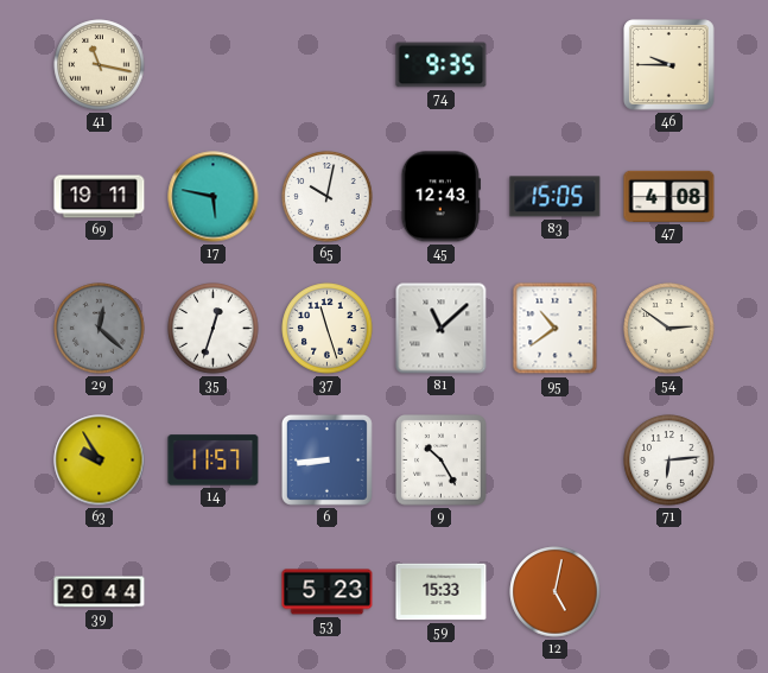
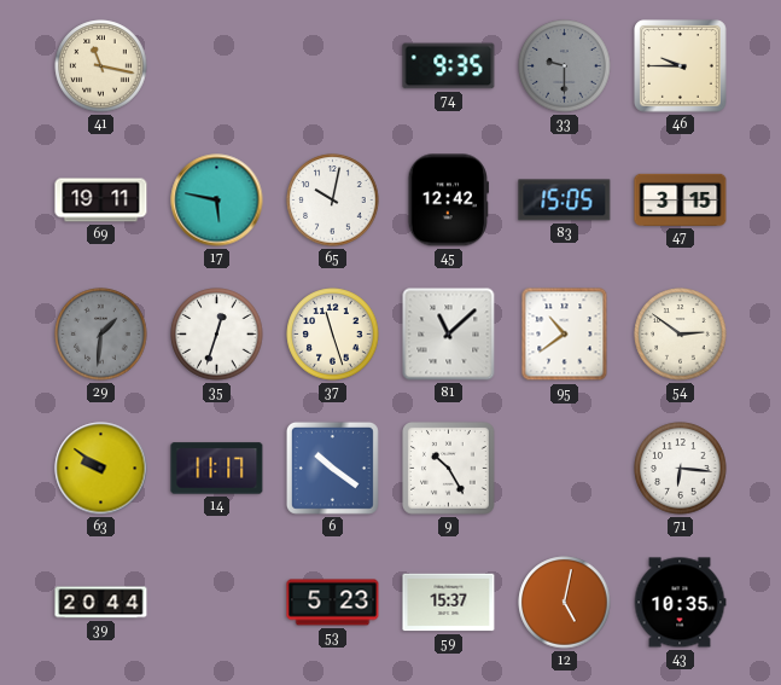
33: none -> 9:30
45: 12:43 -> 12:42
47: 4:08 -> 3:15
29: 12:22 -> 1:31
63: 9:55 -> 9:51
14: 11:57 -> 11:17
6: 8:44 -> 10:21
71: 6:14 -> 6:16
59: 15:33 -> 15:37
43: none -> 10:35
